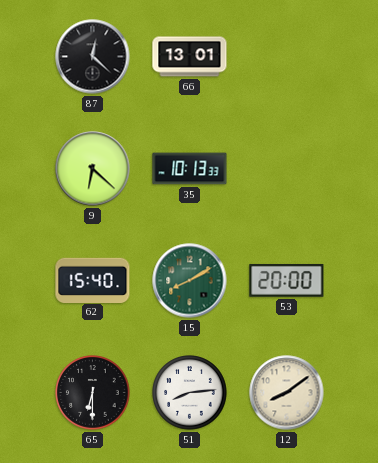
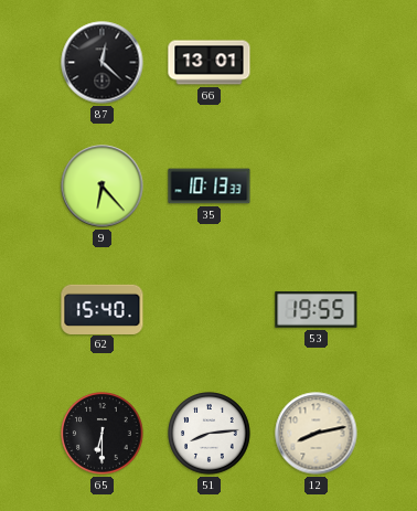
9: 6:22 -> 6:23
15: 8:10 -> none
53: 20:00 -> 19:55
12: 8:09 -> 8:13
